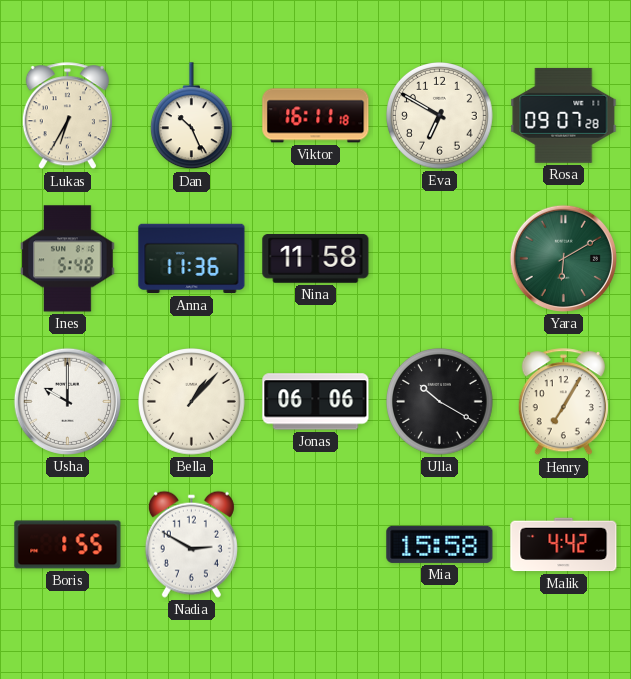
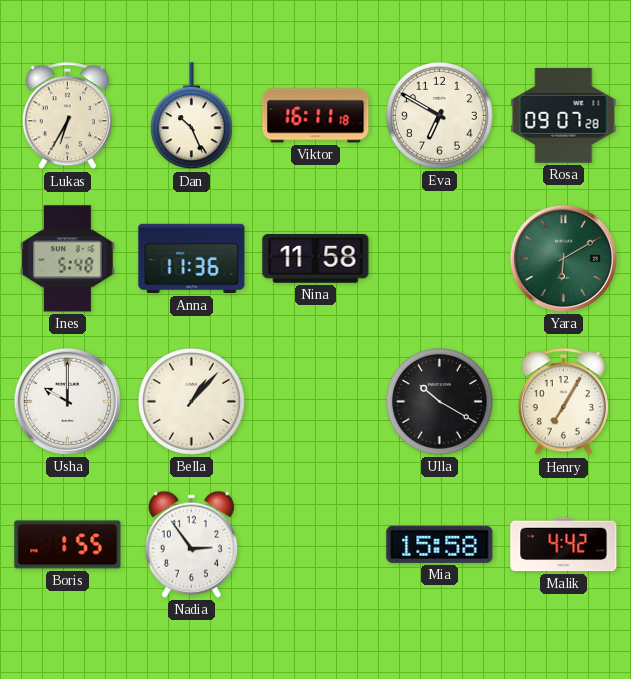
Jonas: 06:06 -> none
Nadia: 2:50 -> 2:54
